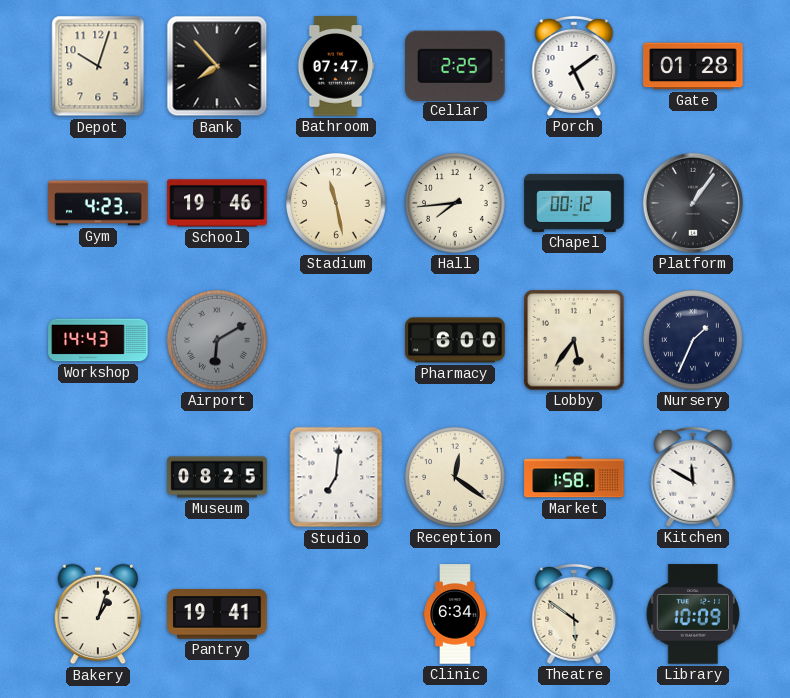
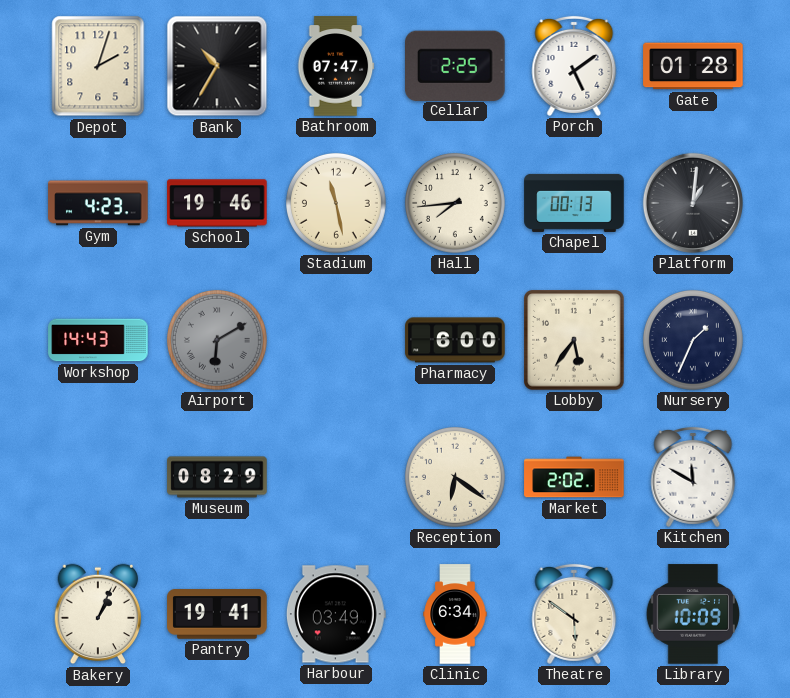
Depot: 10:03 -> 2:03
Bank: 7:53 -> 10:35
Chapel: 00:12 -> 00:13
Platform: 1:06 -> 1:01
Museum: 08:25 -> 08:29
Studio: 7:01 -> none
Reception: 12:21 -> 6:21
Market: 1:58 -> 2:02
Bakery: 1:03 -> 1:04
Harbour: none -> 03:49
